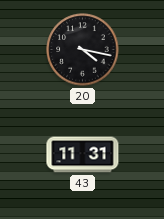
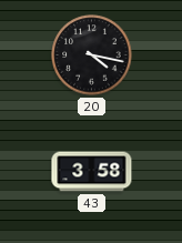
43: 11:31 -> 3:58
